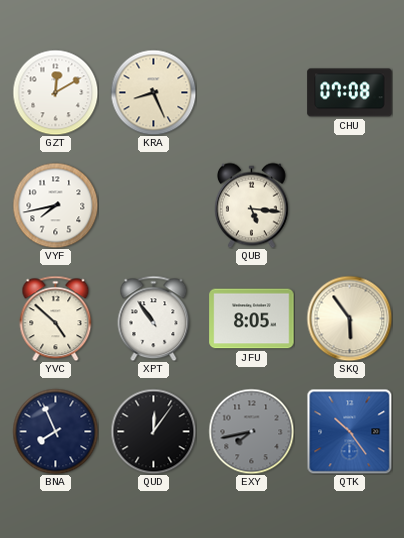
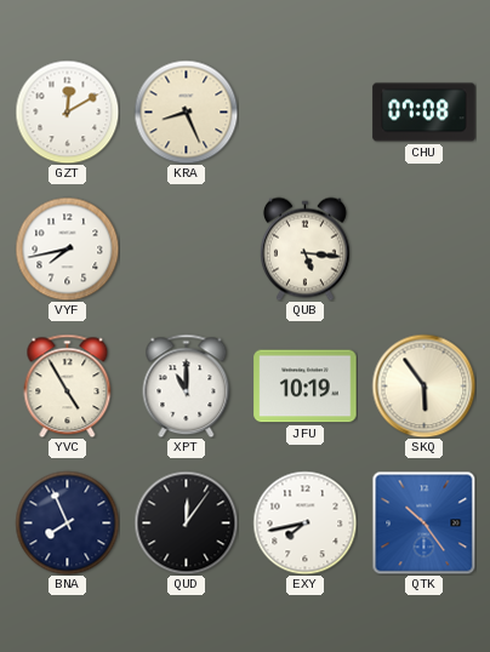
YVC: 4:52 -> 4:55
XPT: 10:54 -> 11:00
JFU: 8:05 -> 10:19
EXY dial: grey -> white
